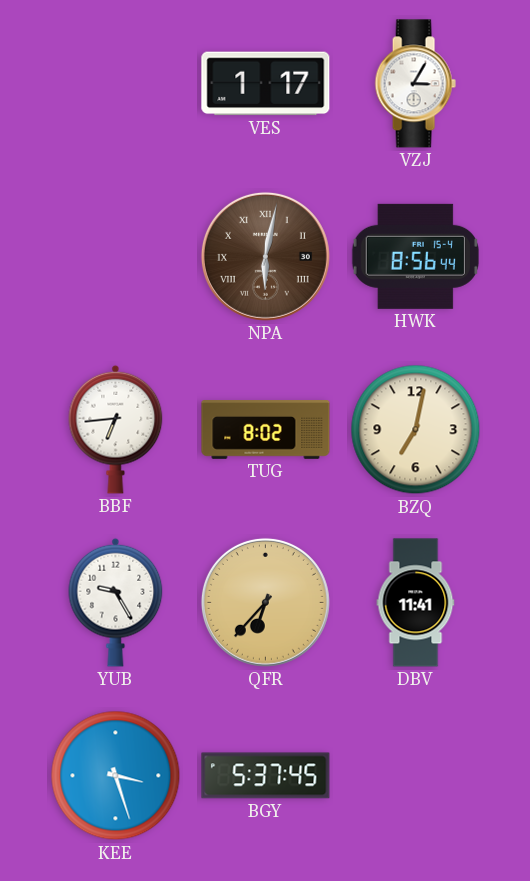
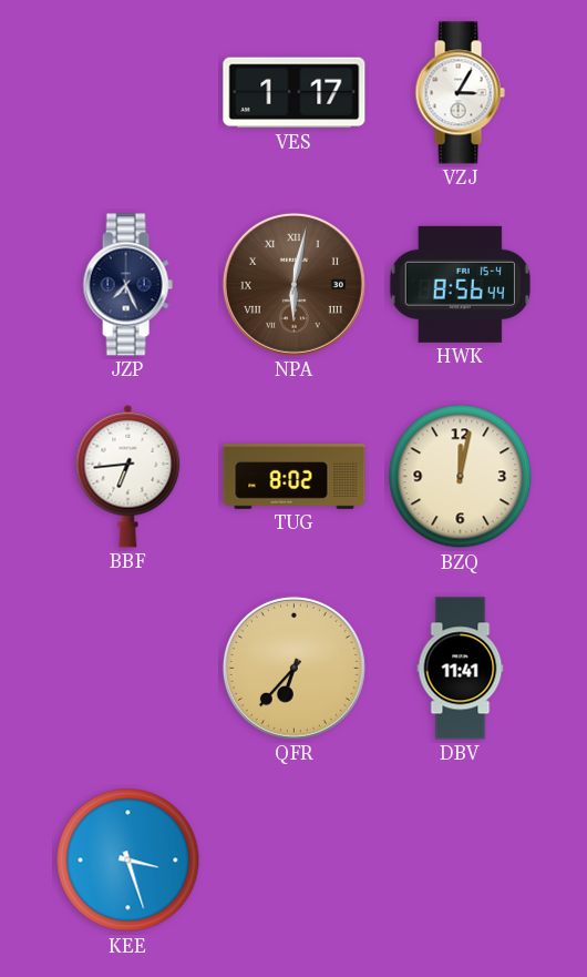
JZP: none -> 7:26
BZQ: 7:02 -> 12:02
YUB: 9:25 -> none
BGY: 5:37 -> none
